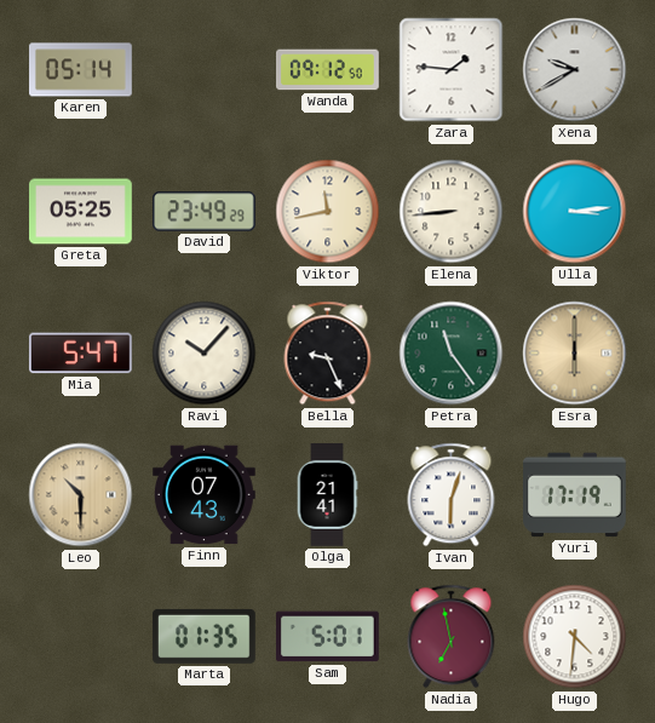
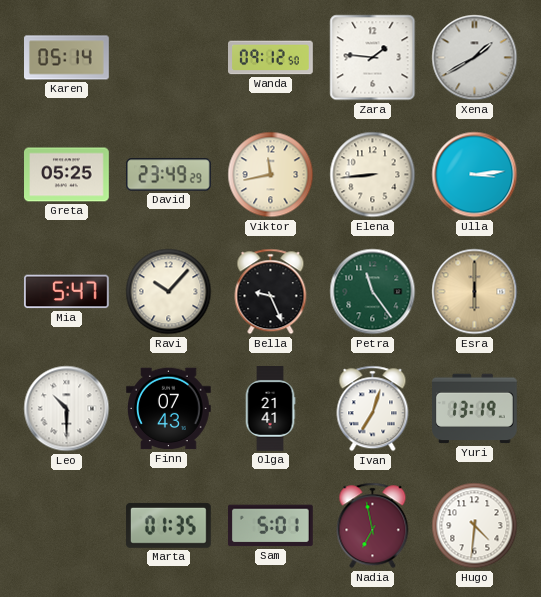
Xena: 9:40 -> 1:40
Leo dial: champagne -> white
Ivan: 6:03 -> 7:03
Yuri: 17:19 -> 13:19
